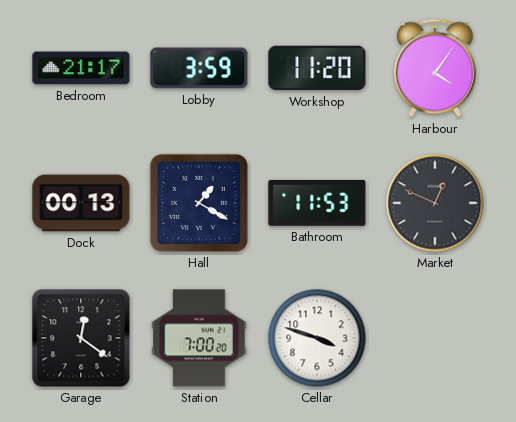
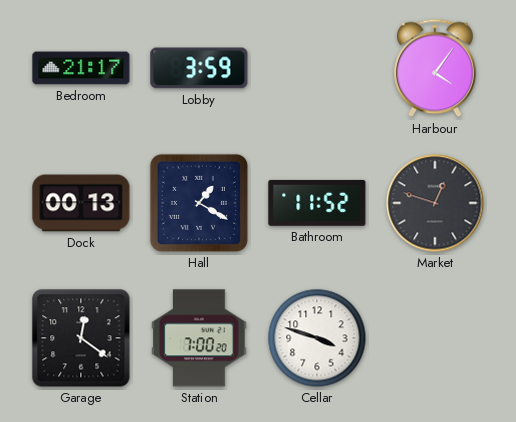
Workshop: 11:20 -> none
Bathroom: 11:53 -> 11:52
Market: 12:49 -> 12:48
